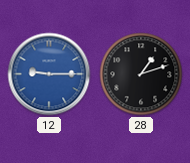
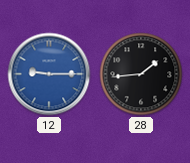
28: 1:12 -> 1:44
